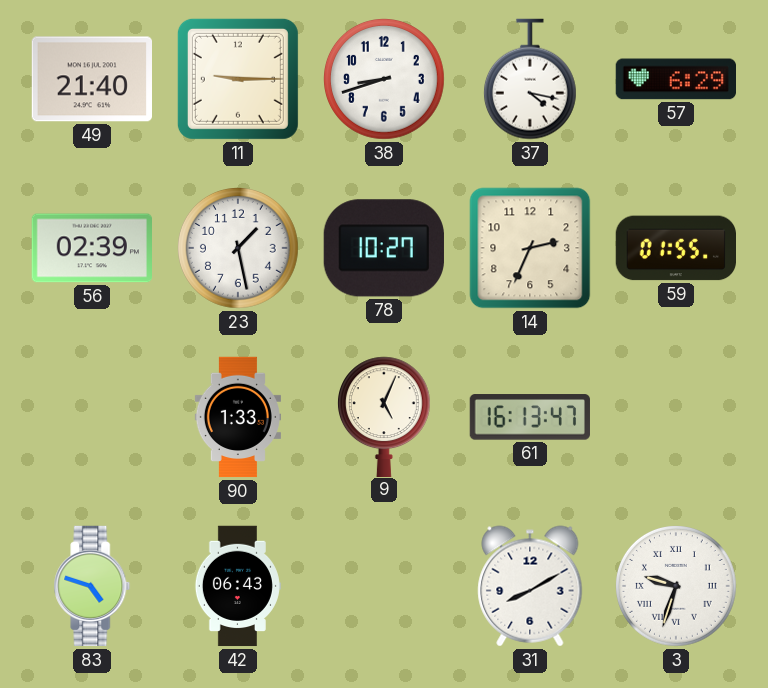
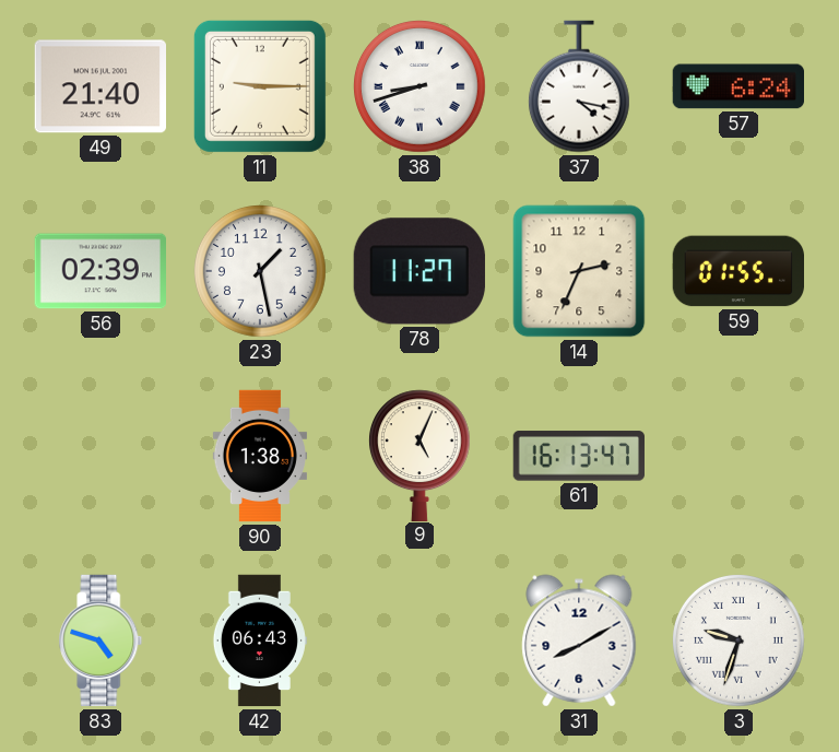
38 numerals: Arabic -> Roman
57: 6:29 -> 6:24
78: 10:27 -> 11:27
90: 1:33 -> 1:38
